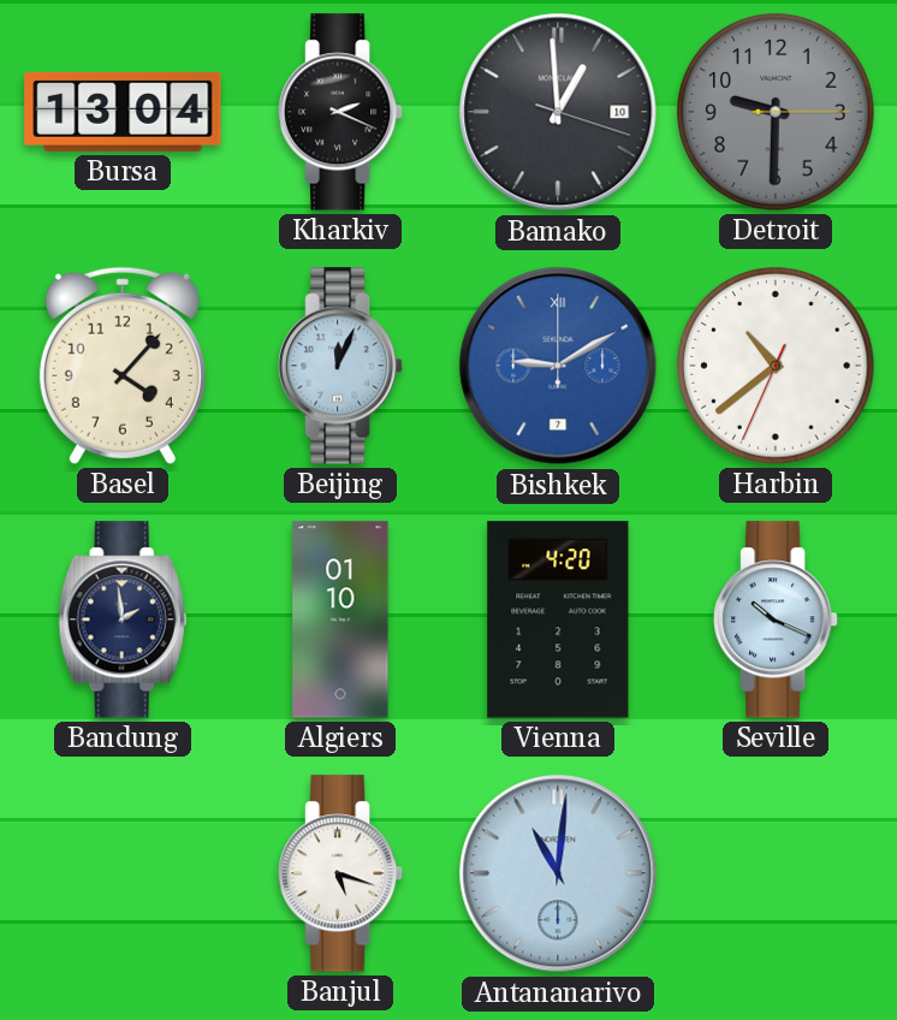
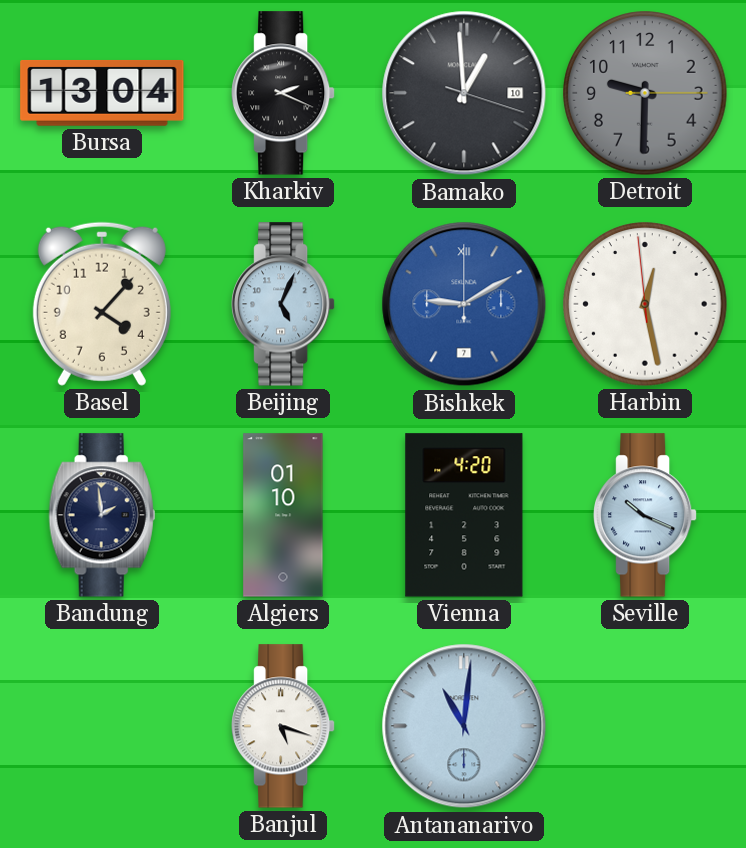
Beijing: 12:04 -> 5:04
Harbin: 10:38 -> 12:27
